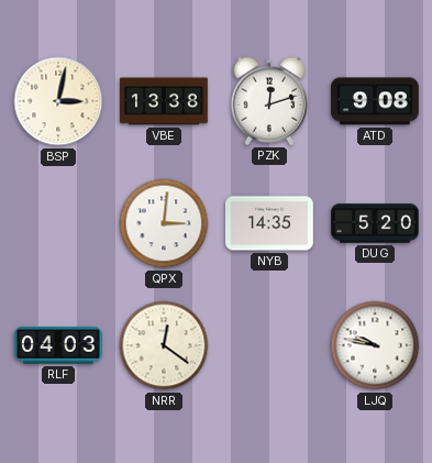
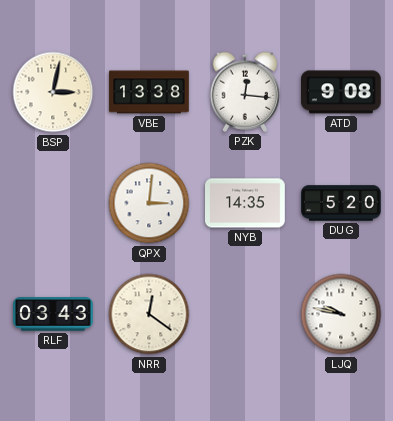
PZK: 12:12 -> 12:16
RLF: 04:03 -> 03:43
